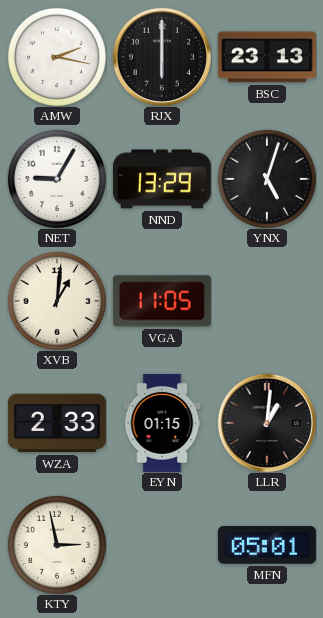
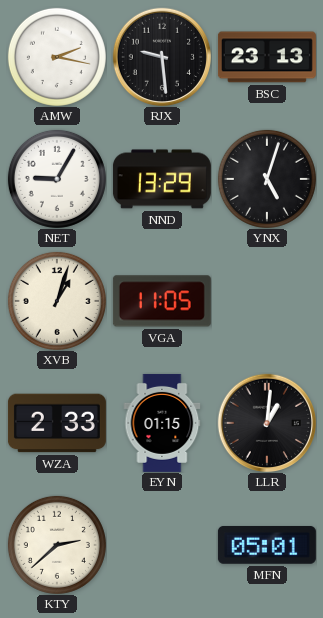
RJX: 6:00 -> 9:29
XVB: 1:01 -> 1:03
KTY: 2:58 -> 2:38
